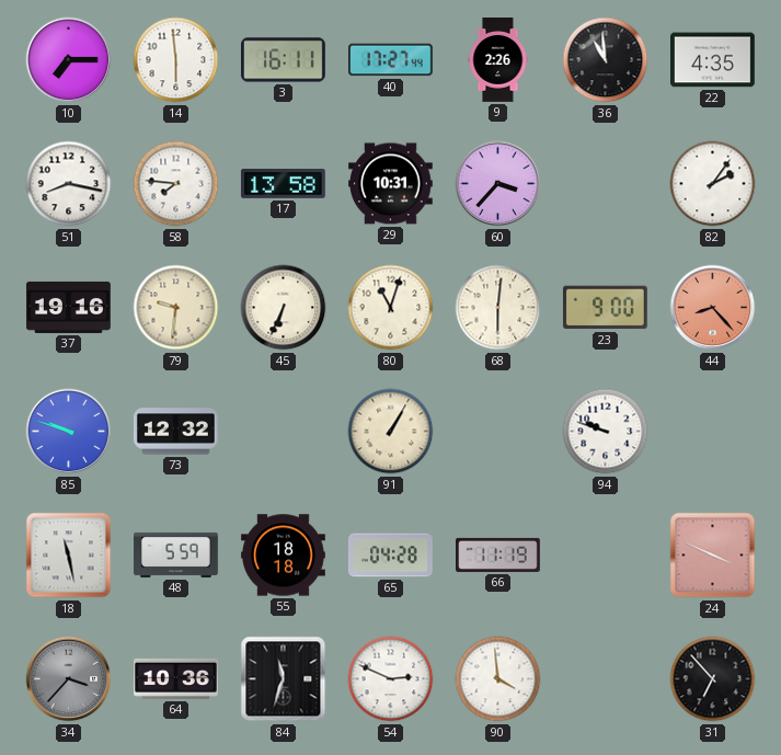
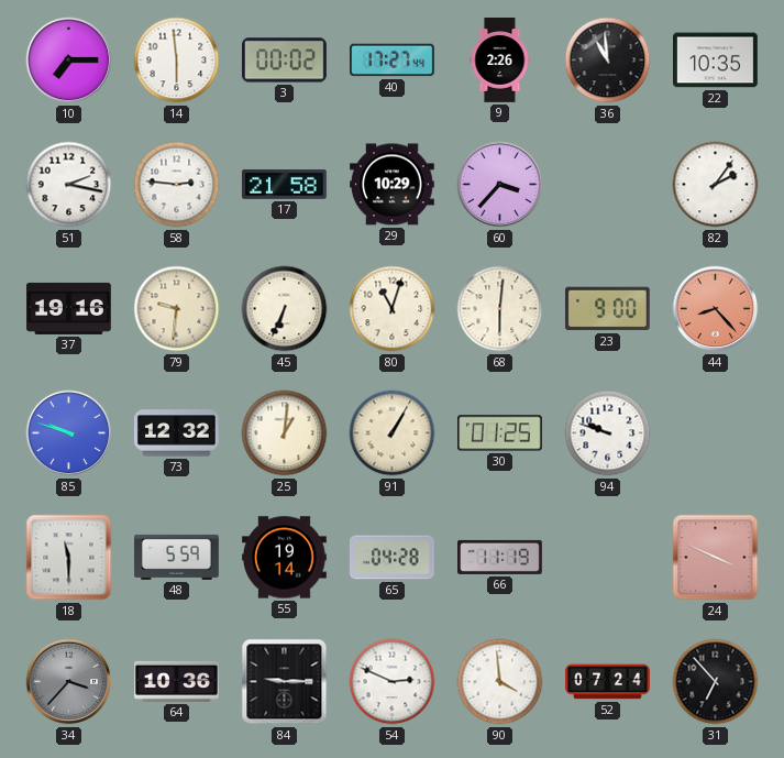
3: 16:11 -> 00:02
22: 4:35 -> 10:35
51: 8:17 -> 2:17
58: 7:46 -> 2:46
17: 13:58 -> 21:58
29: 10:31 -> 10:29
25: none -> 1:01
30: none -> 01:25
18: 11:28 -> 11:30
55: 18:18 -> 19:14
84: 11:33 -> 9:15
52: none -> 07:24
